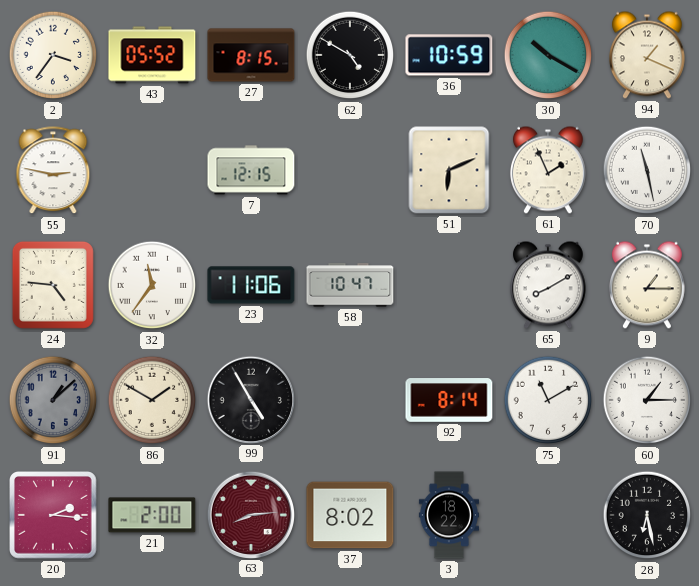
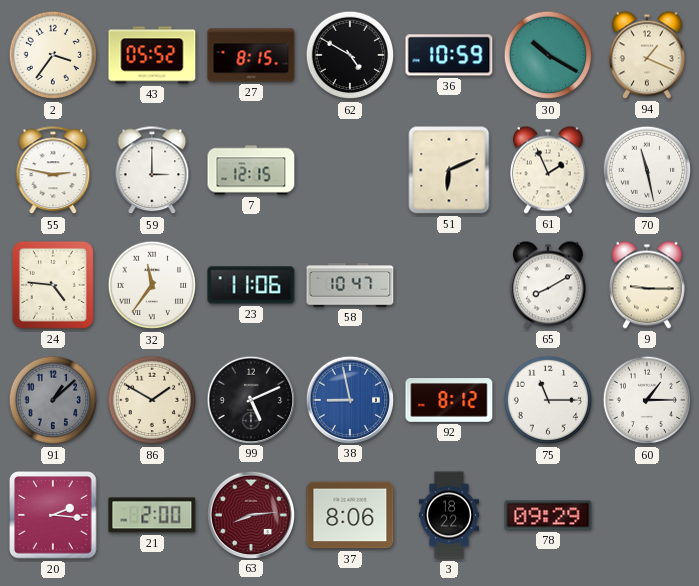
59: none -> 3:00
9: 1:15 -> 9:15
99: 4:55 -> 5:11
38: none -> 8:58
92: 8:14 -> 8:12
75: 11:10 -> 11:15
37: 8:02 -> 8:06
78: none -> 09:29
28: 6:28 -> none
